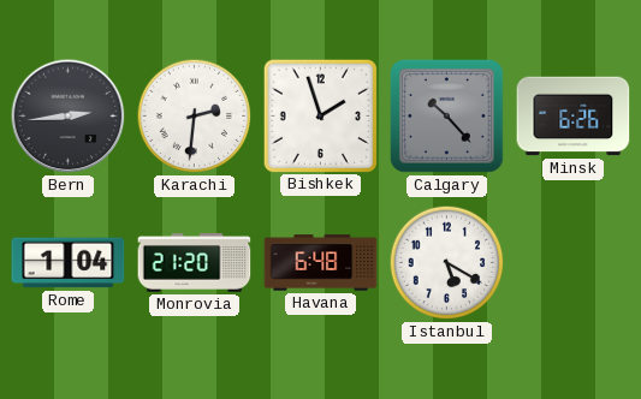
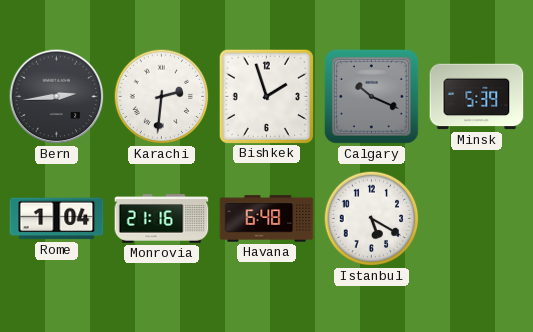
Calgary: 10:23 -> 10:19
Minsk: 6:26 -> 5:39
Monrovia: 21:20 -> 21:16
